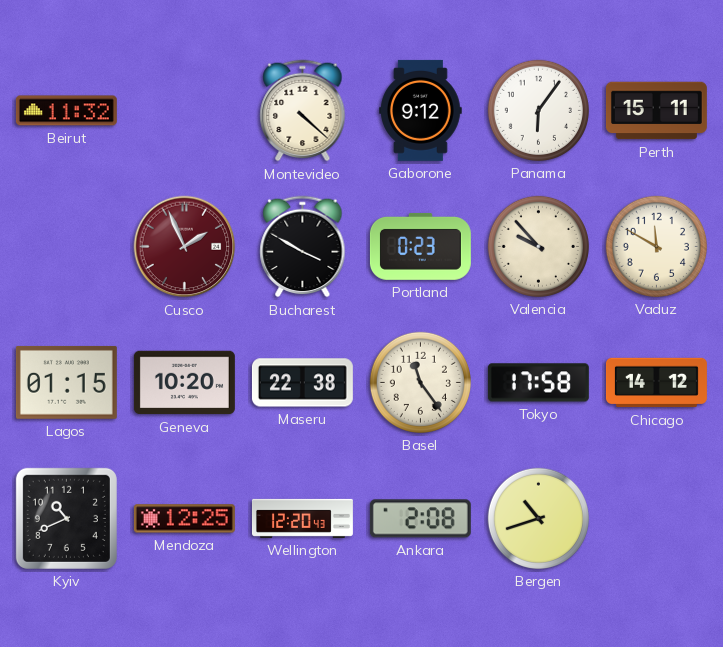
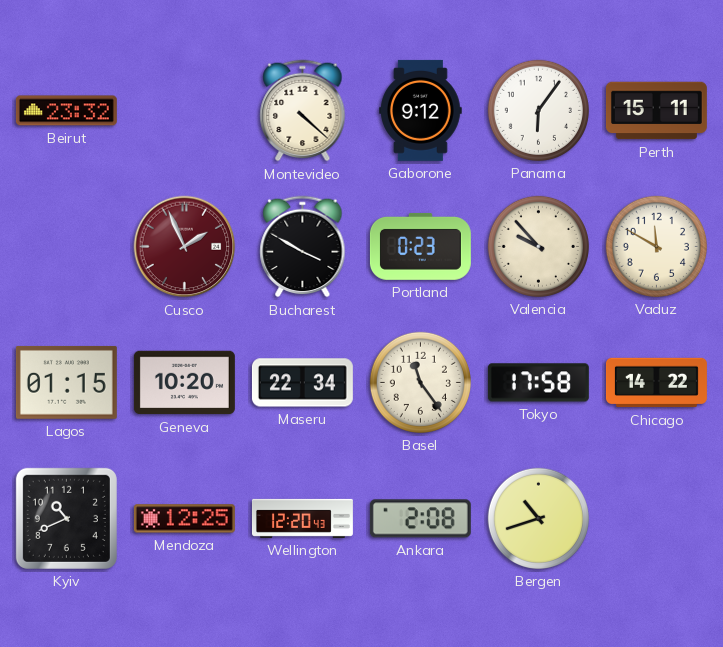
Beirut: 11:32 -> 23:32
Maseru: 22:38 -> 22:34
Chicago: 14:12 -> 14:22
